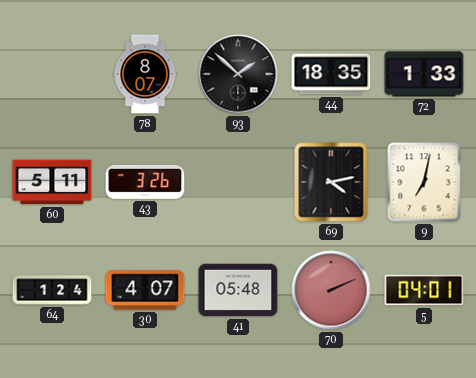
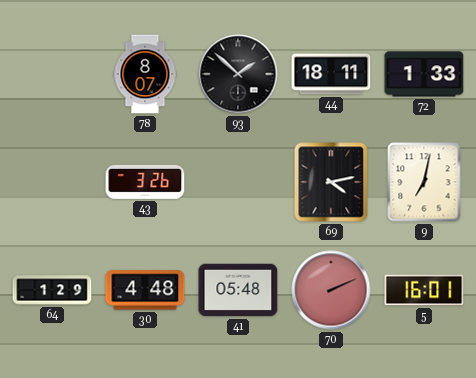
44: 18:35 -> 18:11
60: 5:11 -> none
64: 1:24 -> 1:29
30: 4:07 -> 4:48
5: 04:01 -> 16:01
